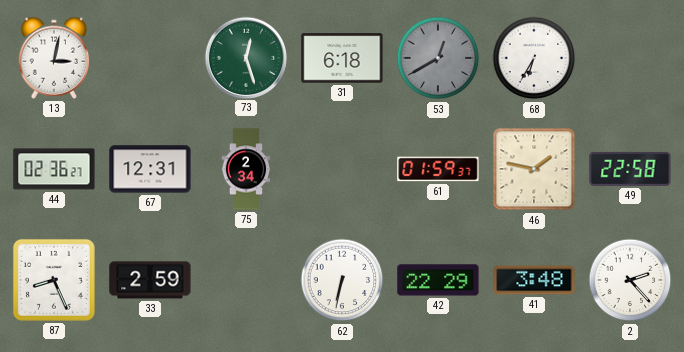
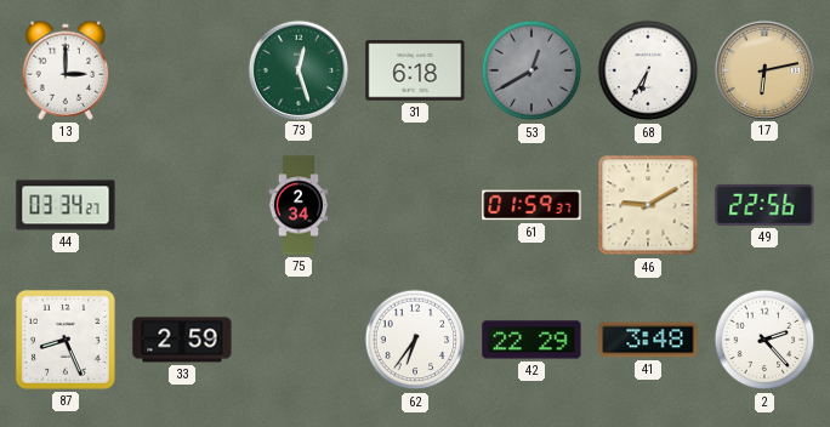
13: 3:02 -> 3:00
17: none -> 6:13
44: 02:36 -> 03:34
67: 12:31 -> none
46: 1:47 -> 9:10
49: 22:58 -> 22:56
62: 6:32 -> 6:36
